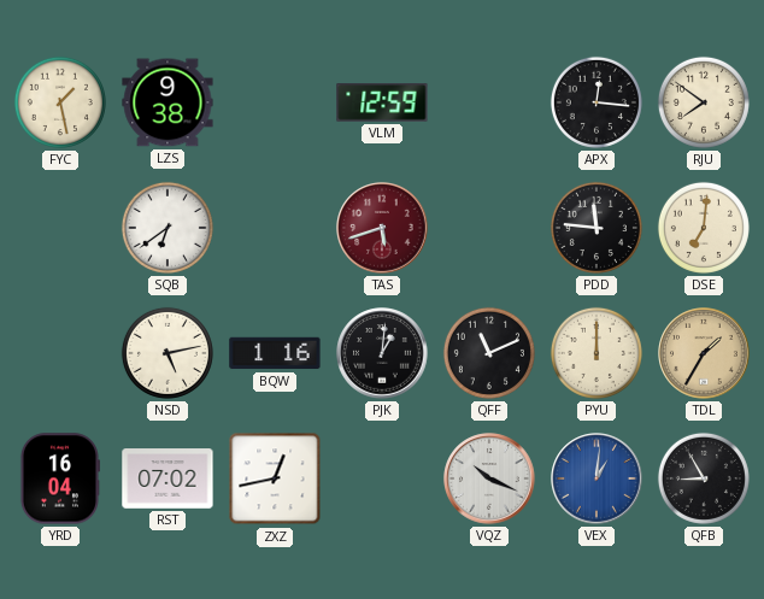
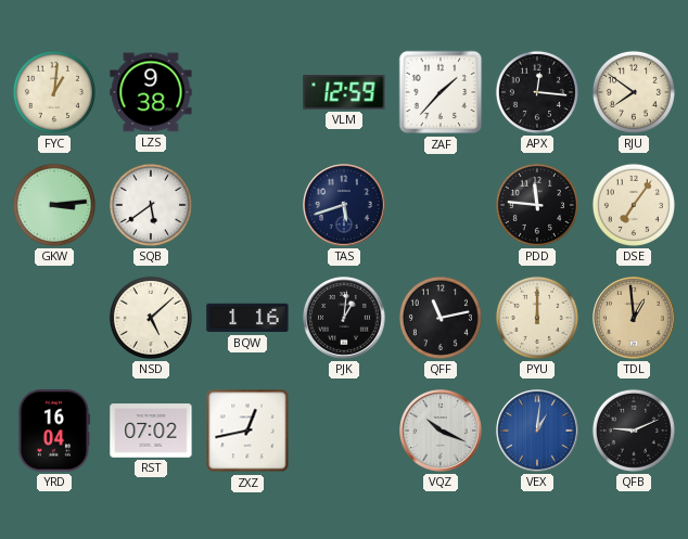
FYC: 1:28 -> 1:01
ZAF: none -> 1:37
GKW: none -> 3:14
SQB: 6:39 -> 5:39
TAS dial: burgundy -> navy
DSE: 7:01 -> 7:06
NSD: 5:13 -> 5:08
QFF: 11:11 -> 11:13
TDL: 1:35 -> 12:59
QFB: 8:55 -> 9:11
